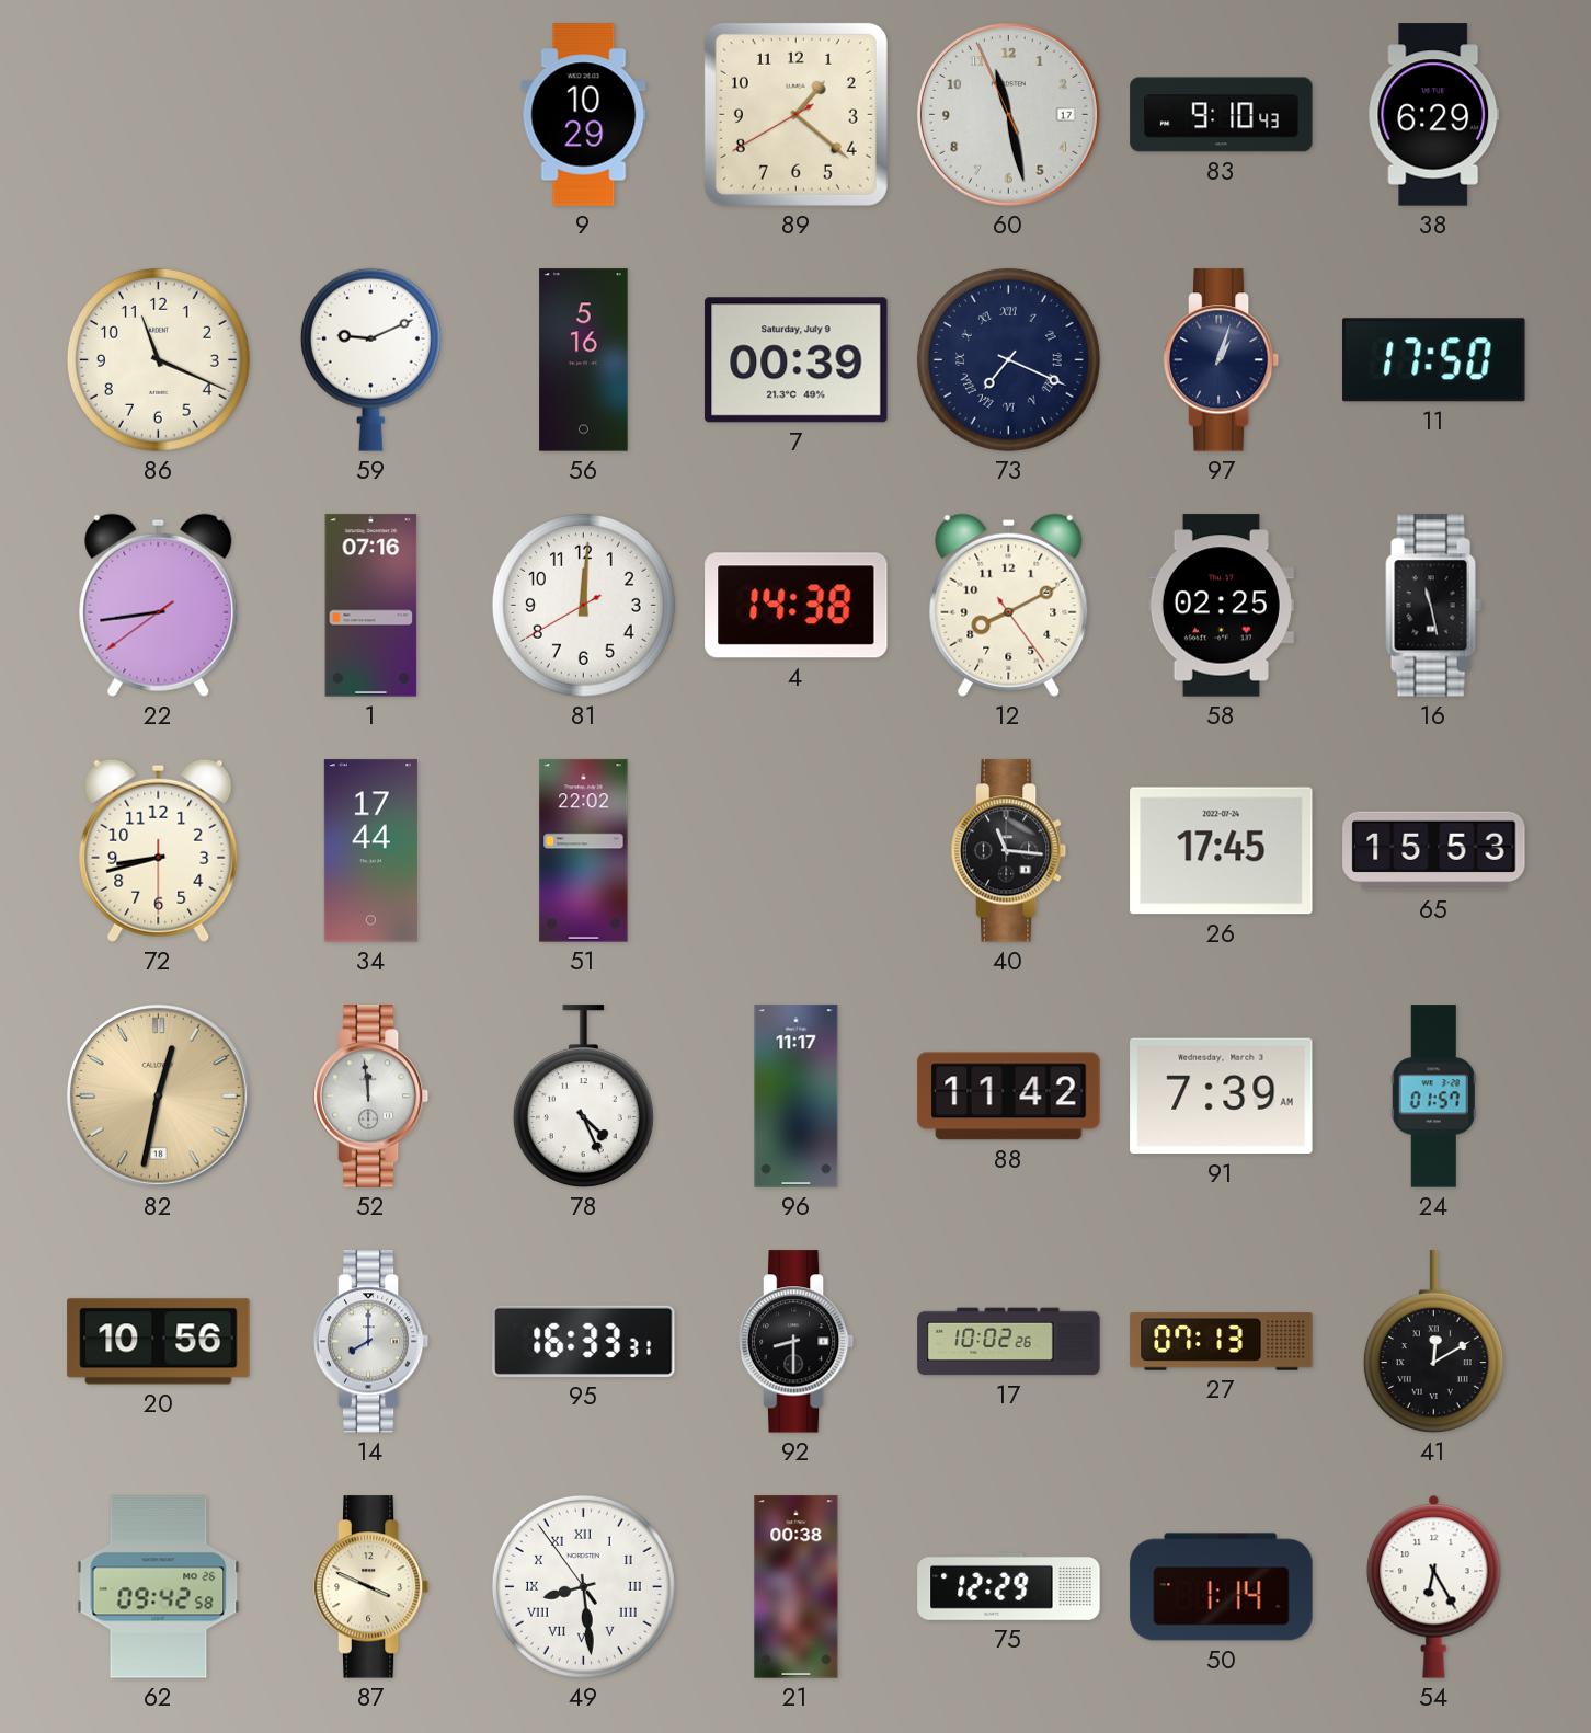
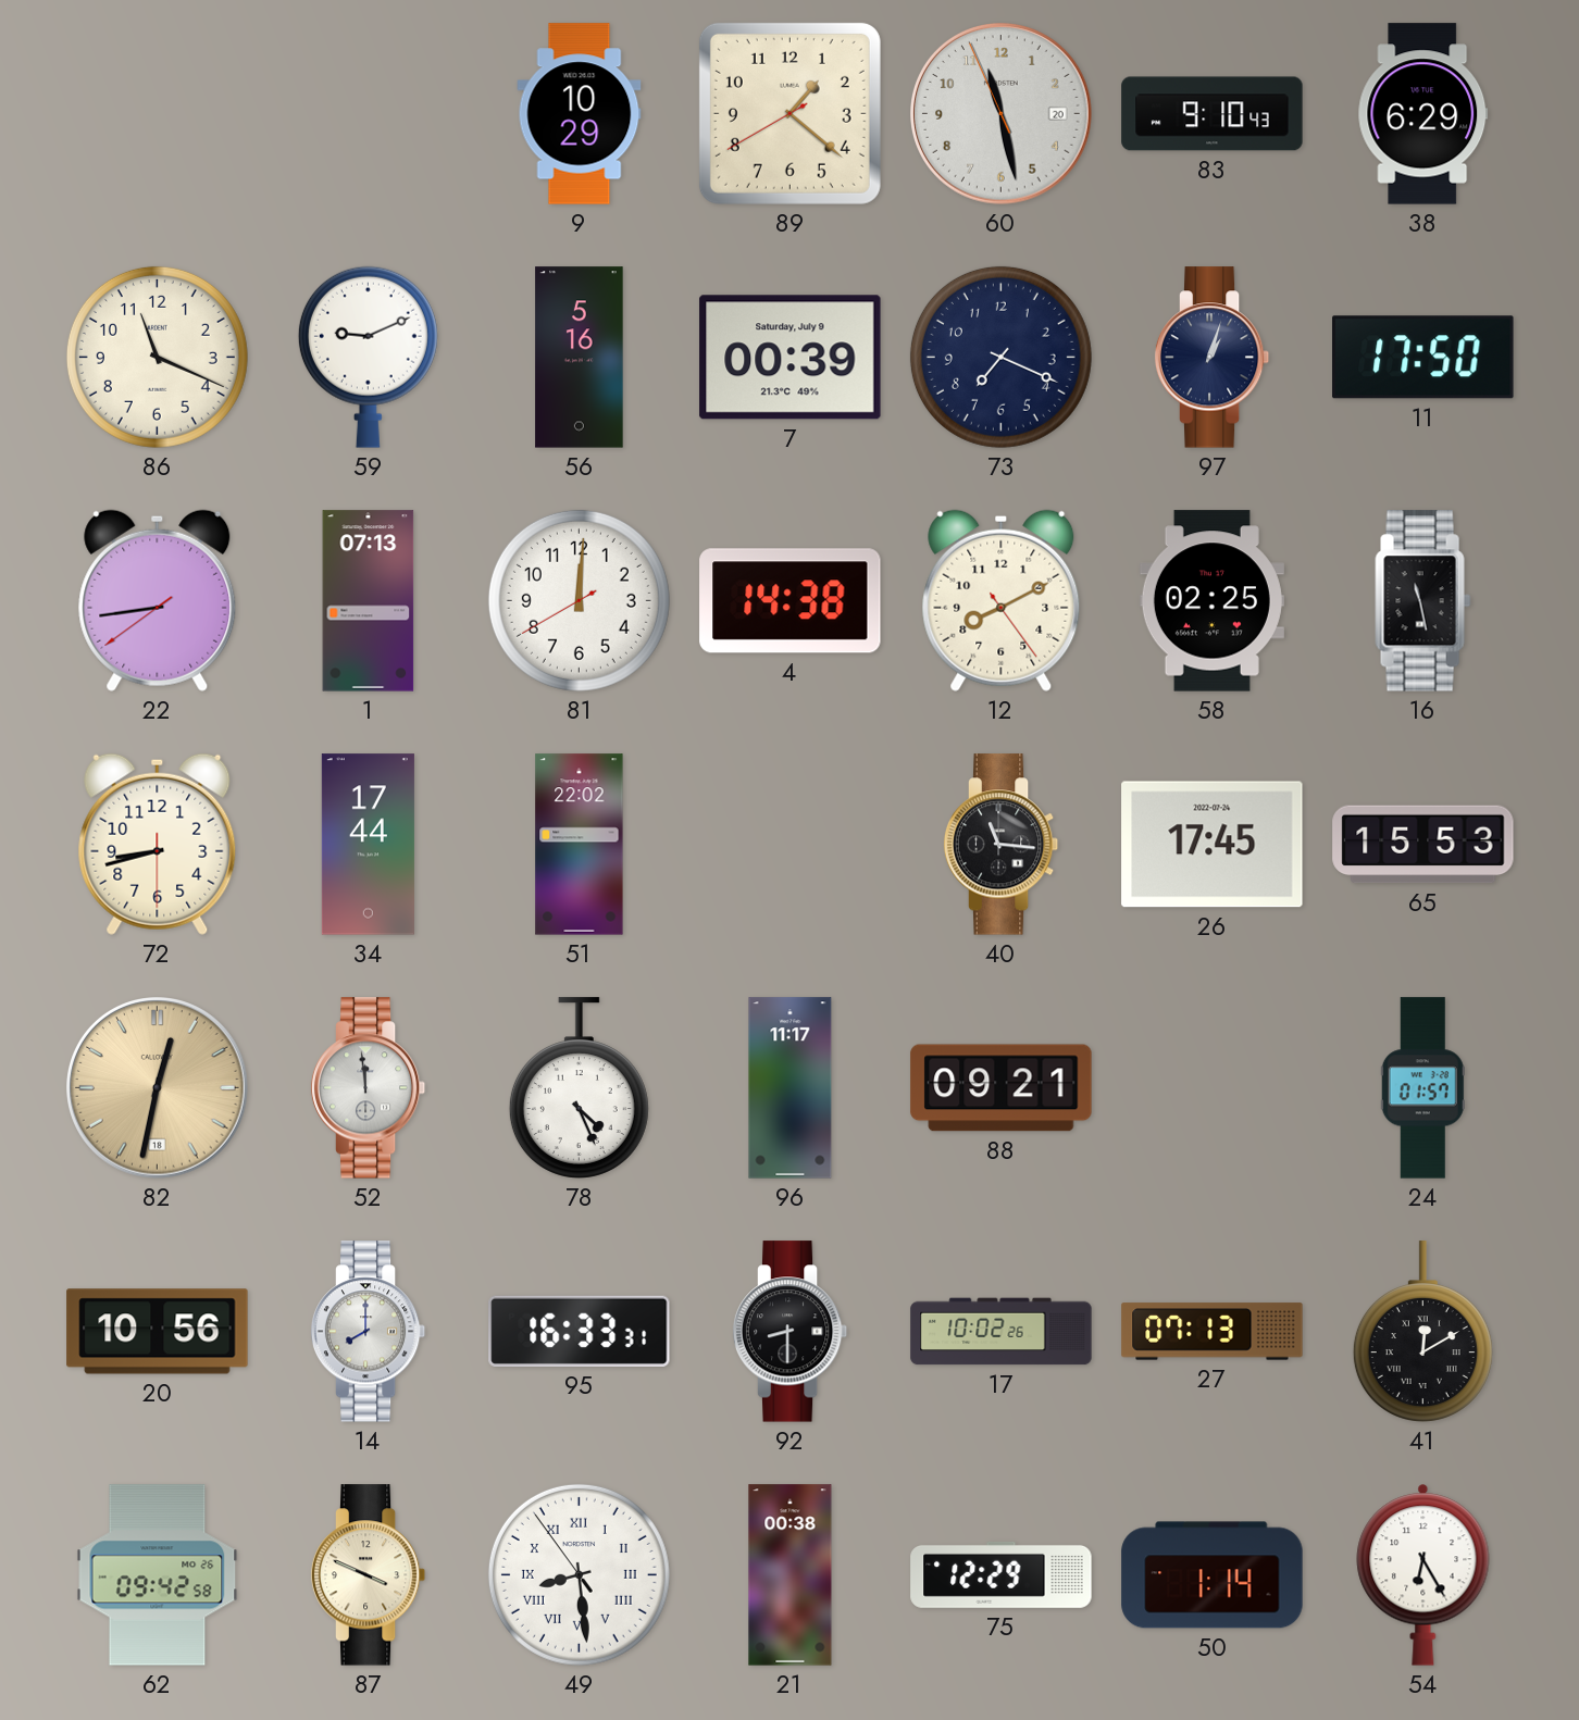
60 date: 17 -> 20
73 numerals: Roman -> Arabic
1: 07:16 -> 07:13
88: 11:42 -> 09:21
91: 7:39 -> none
